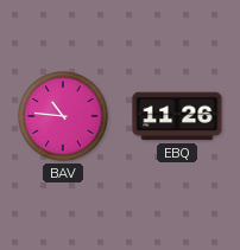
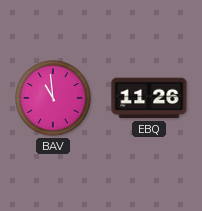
BAV: 10:46 -> 10:59
